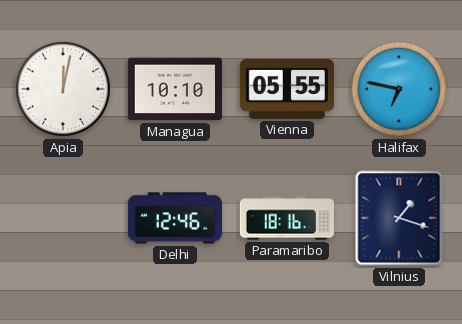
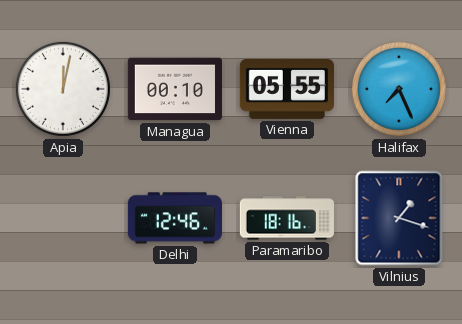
Managua: 10:10 -> 00:10
Halifax: 6:47 -> 7:26
